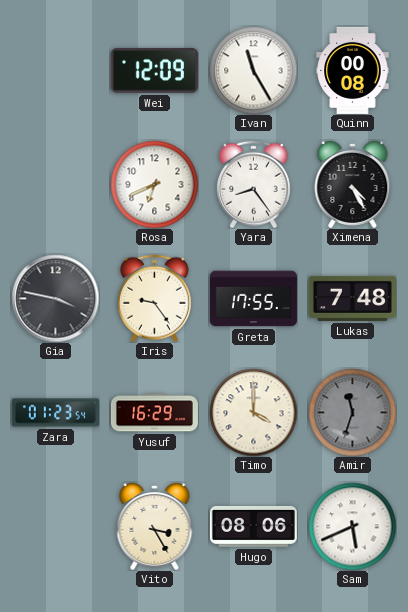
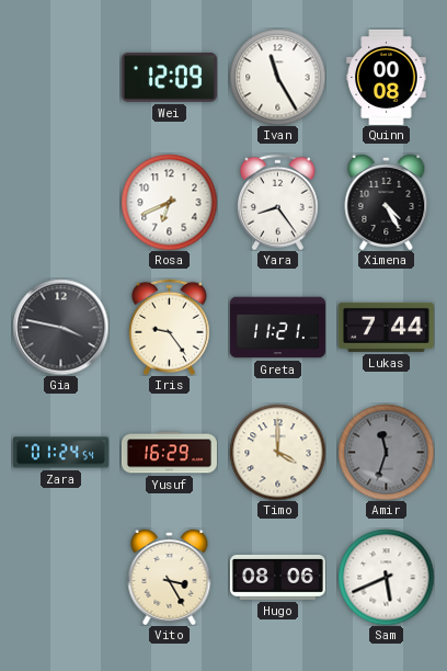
Greta: 17:55 -> 11:21
Lukas: 7:48 -> 7:44
Zara: 01:23 -> 01:24
